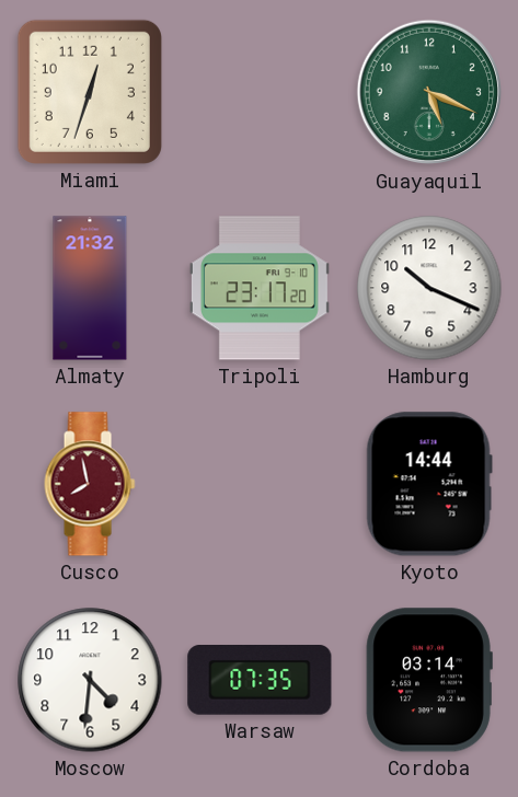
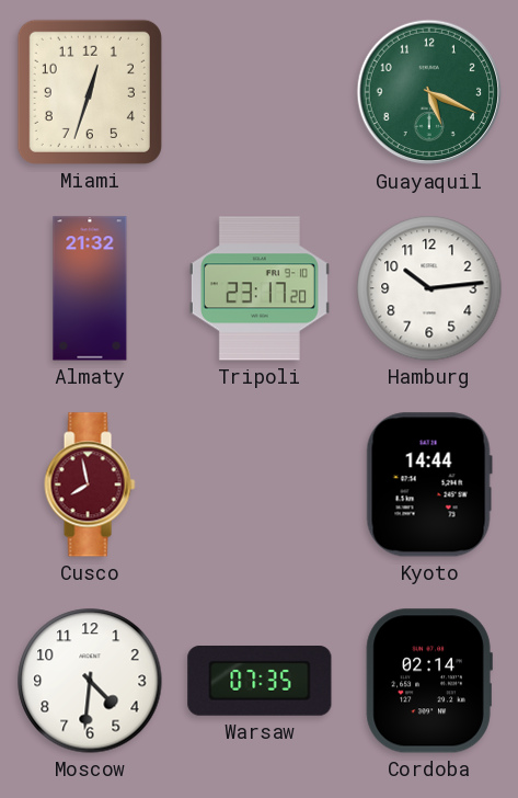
Hamburg: 10:19 -> 10:14
Cordoba: 03:14 -> 02:14
